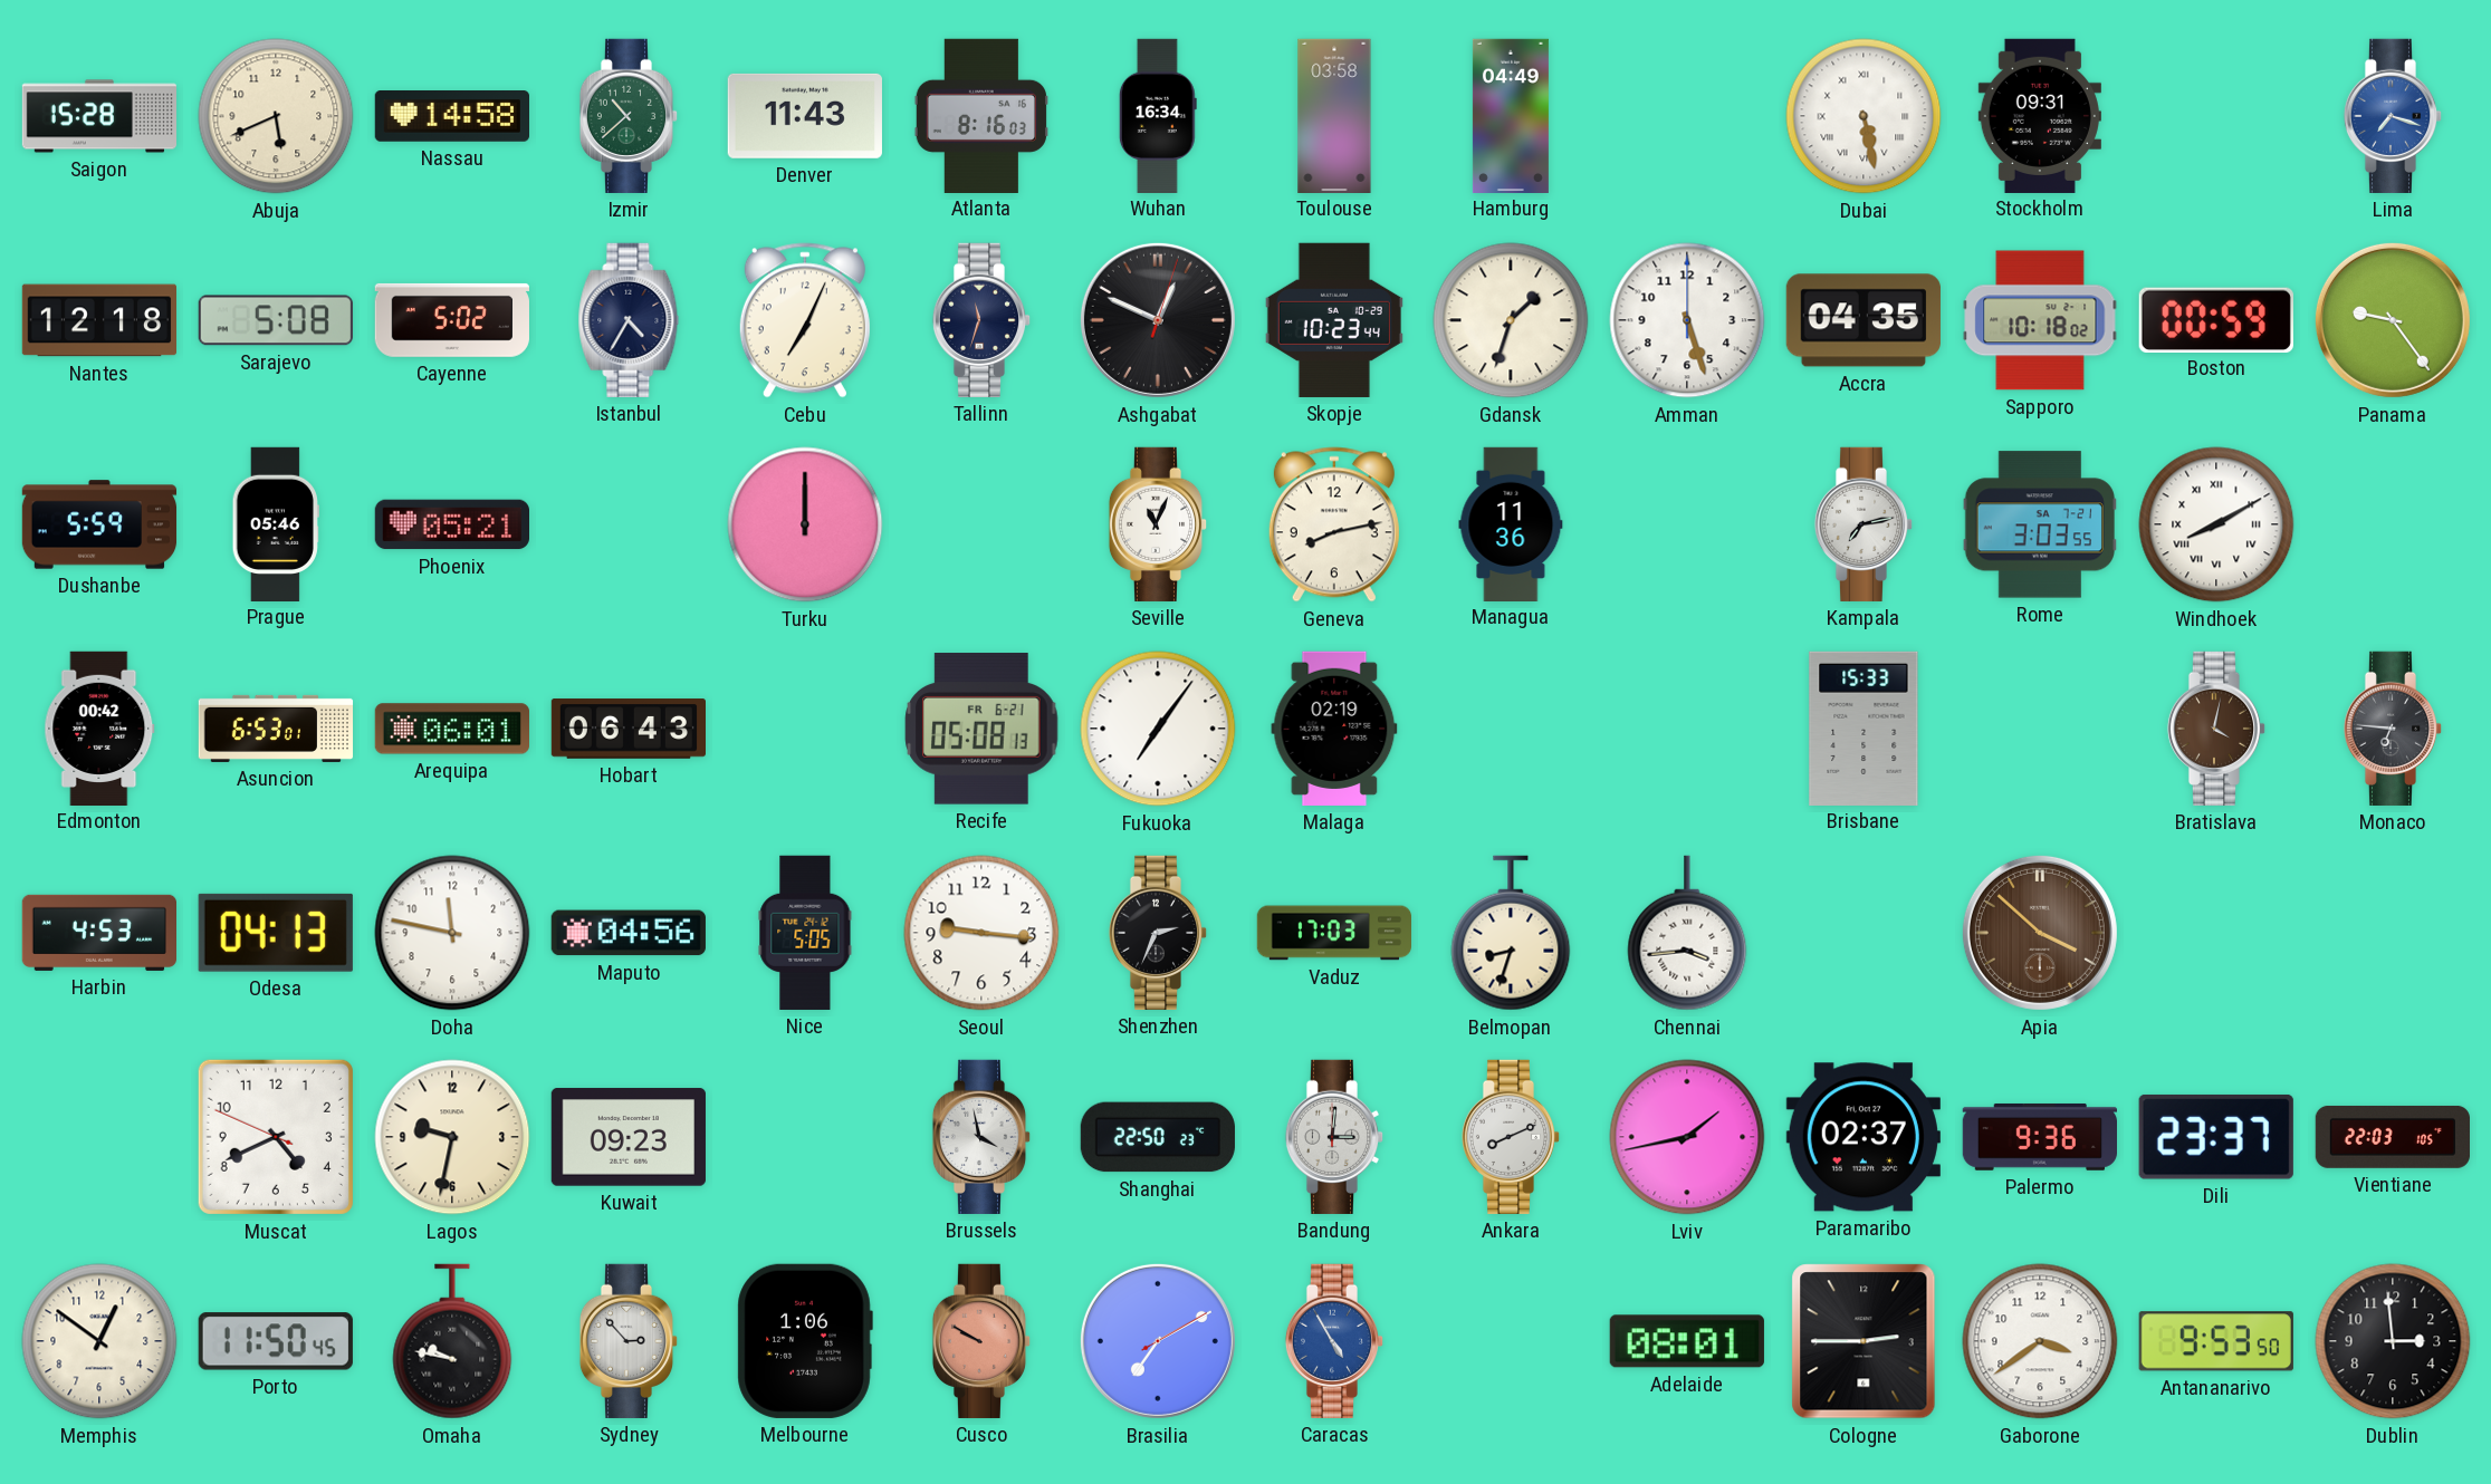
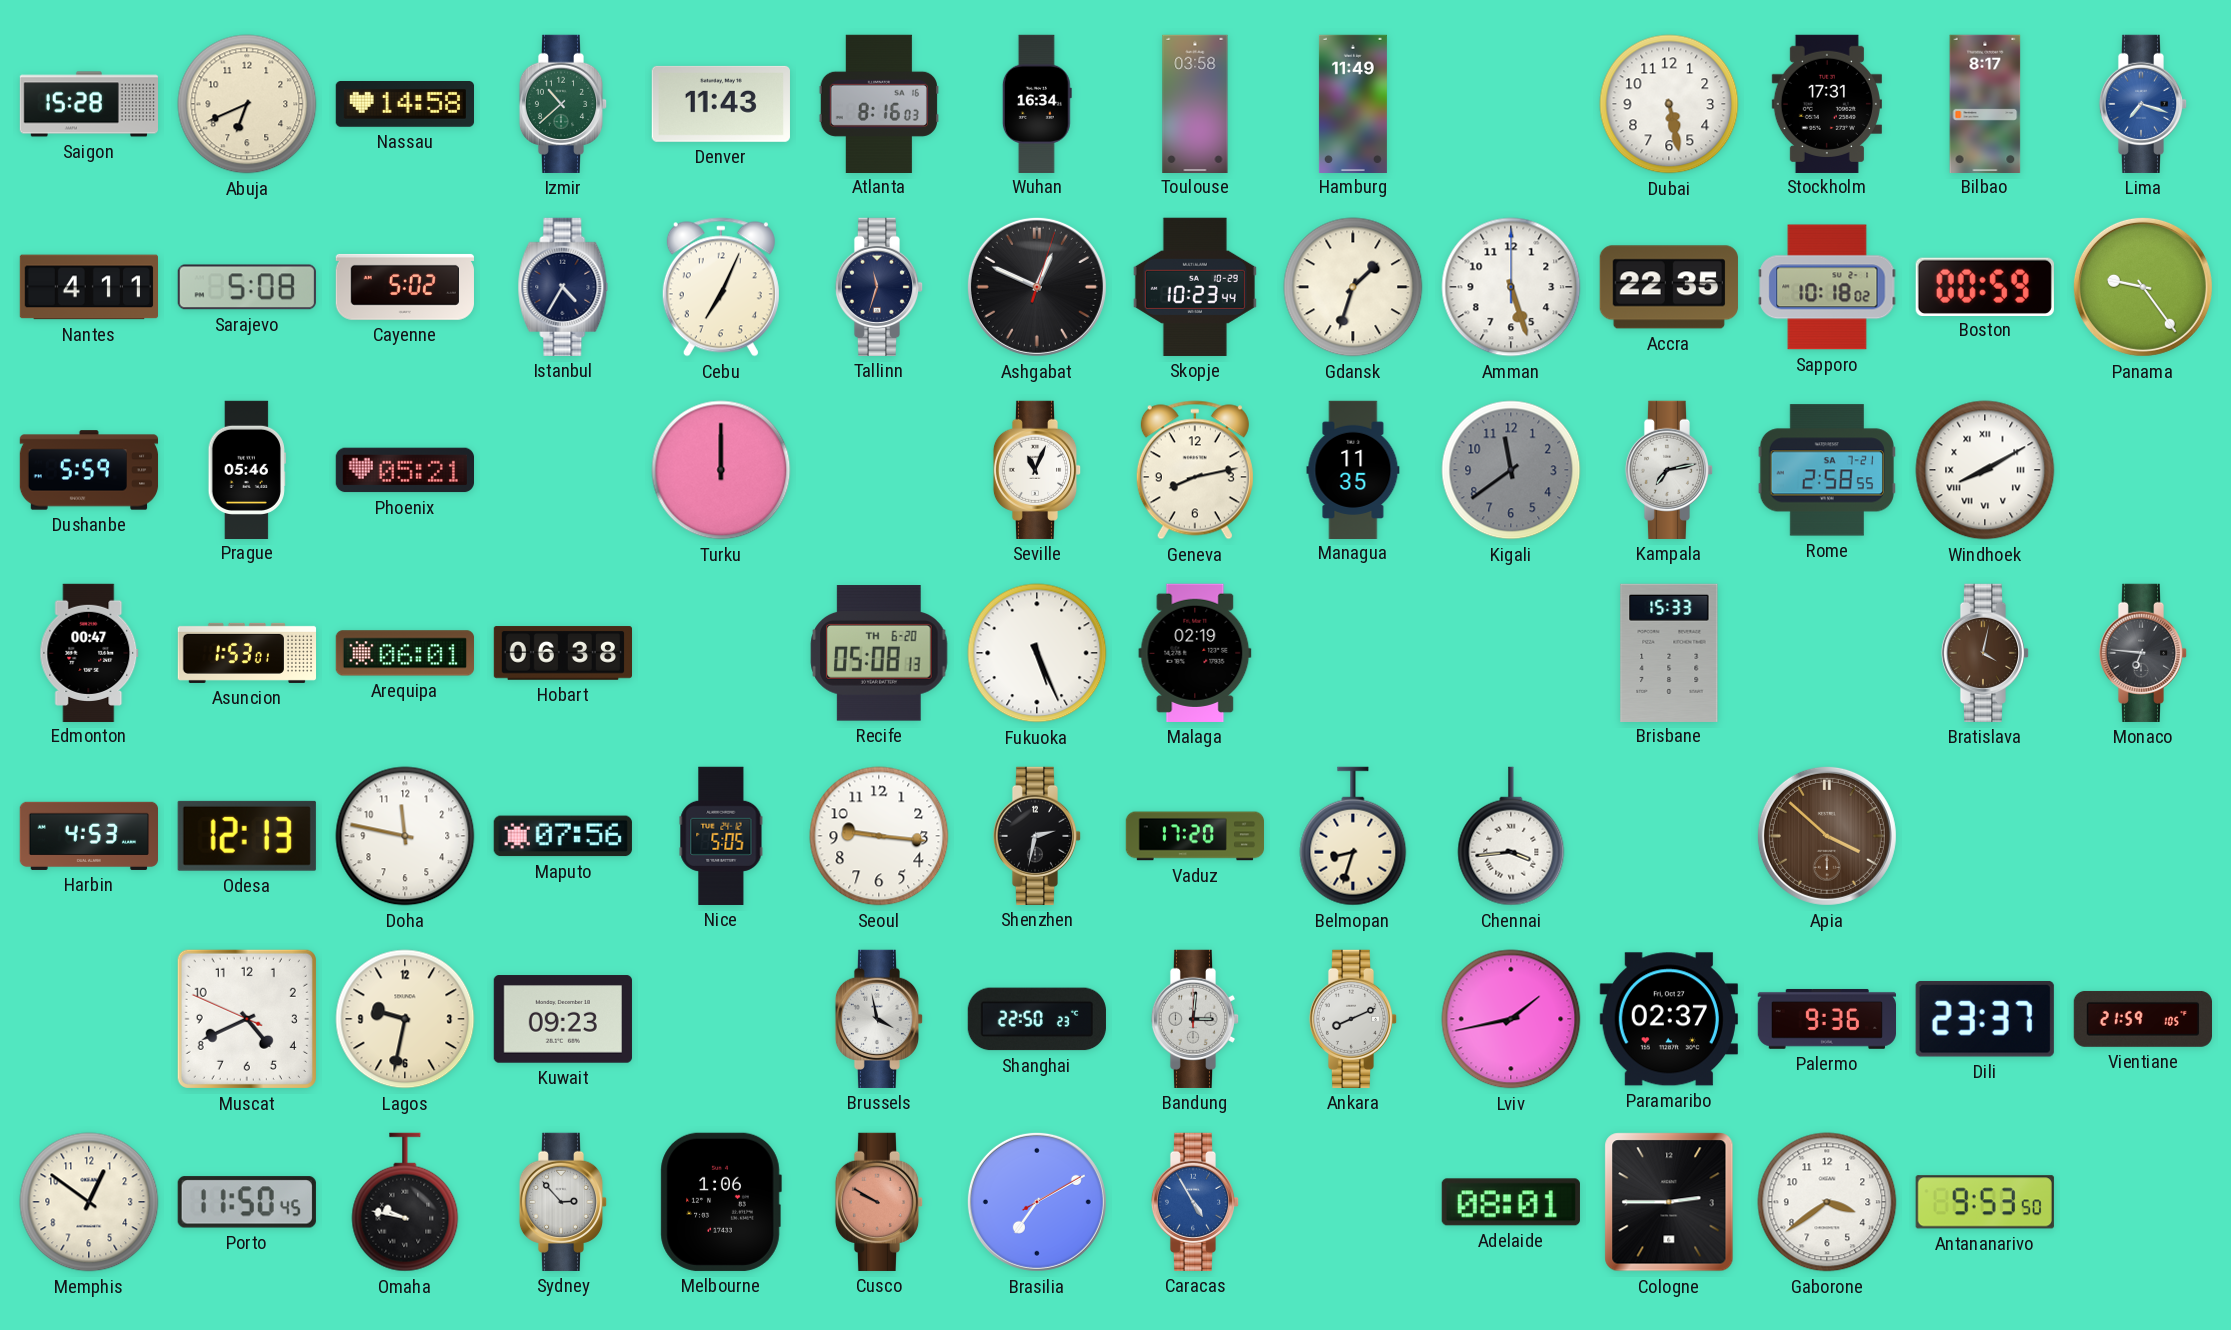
Abuja: 5:41 -> 6:41
Hamburg: 04:49 -> 11:49
Dubai numerals: Roman -> Arabic
Stockholm: 09:31 -> 17:31
Bilbao: none -> 8:17
Nantes: 12:18 -> 4:11
Accra: 04:35 -> 22:35
Managua: 11:36 -> 11:35
Kigali: none -> 11:39
Rome: 3:03 -> 2:58
Edmonton: 00:42 -> 00:47
Asuncion: 6:53 -> 1:53
Hobart: 06:43 -> 06:38
Recife date: FR 6-21 -> TH 6-20
Fukuoka: 7:06 -> 5:26
Odesa: 04:13 -> 12:13
Maputo: 04:56 -> 07:56
Shenzhen: 2:34 -> 2:32
Vaduz: 17:03 -> 17:20
Vientiane: 22:03 -> 21:59
Dublin: 2:59 -> none
